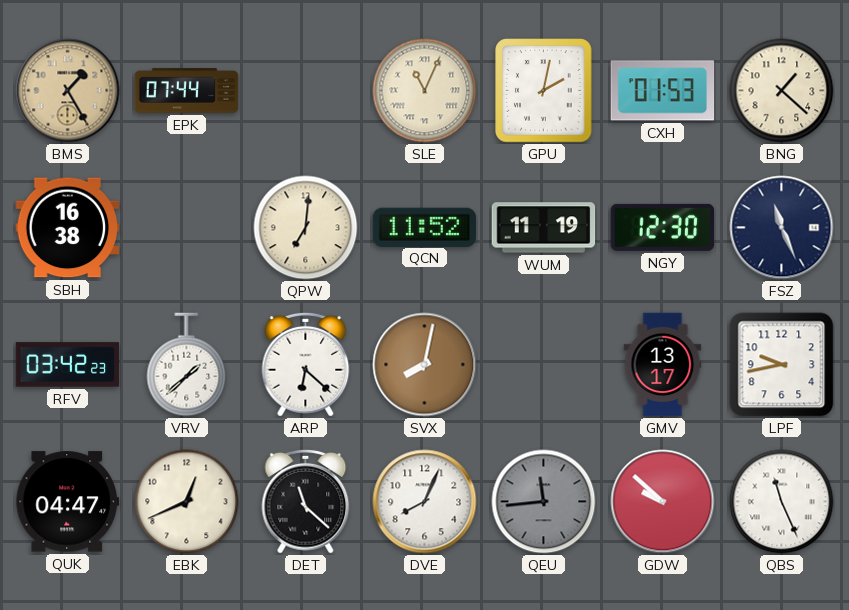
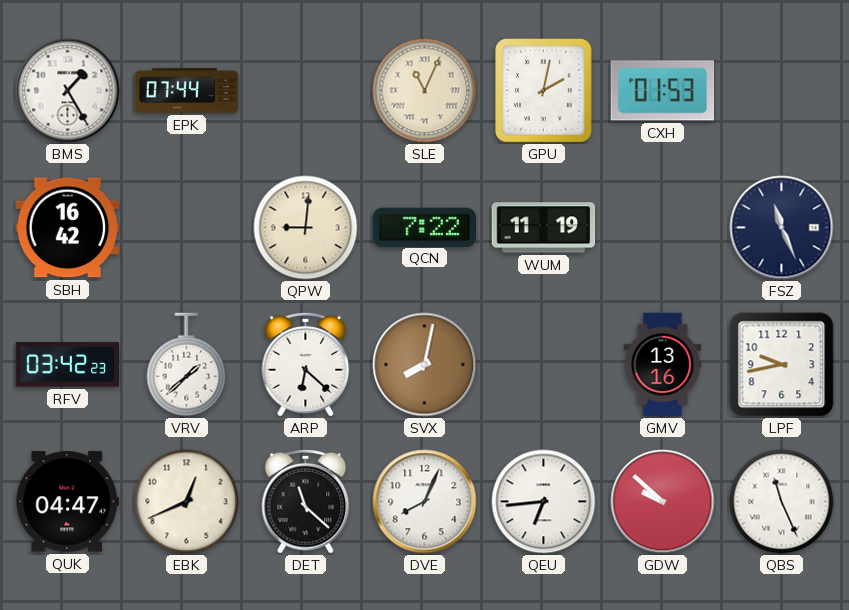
BMS dial: champagne -> white
BNG: 1:22 -> none
SBH: 16:38 -> 16:42
QPW: 7:01 -> 9:01
QCN: 11:52 -> 7:22
NGY: 12:30 -> none
GMV: 13:17 -> 13:16
QEU: 11:44 -> 6:44
QEU dial: grey -> white
